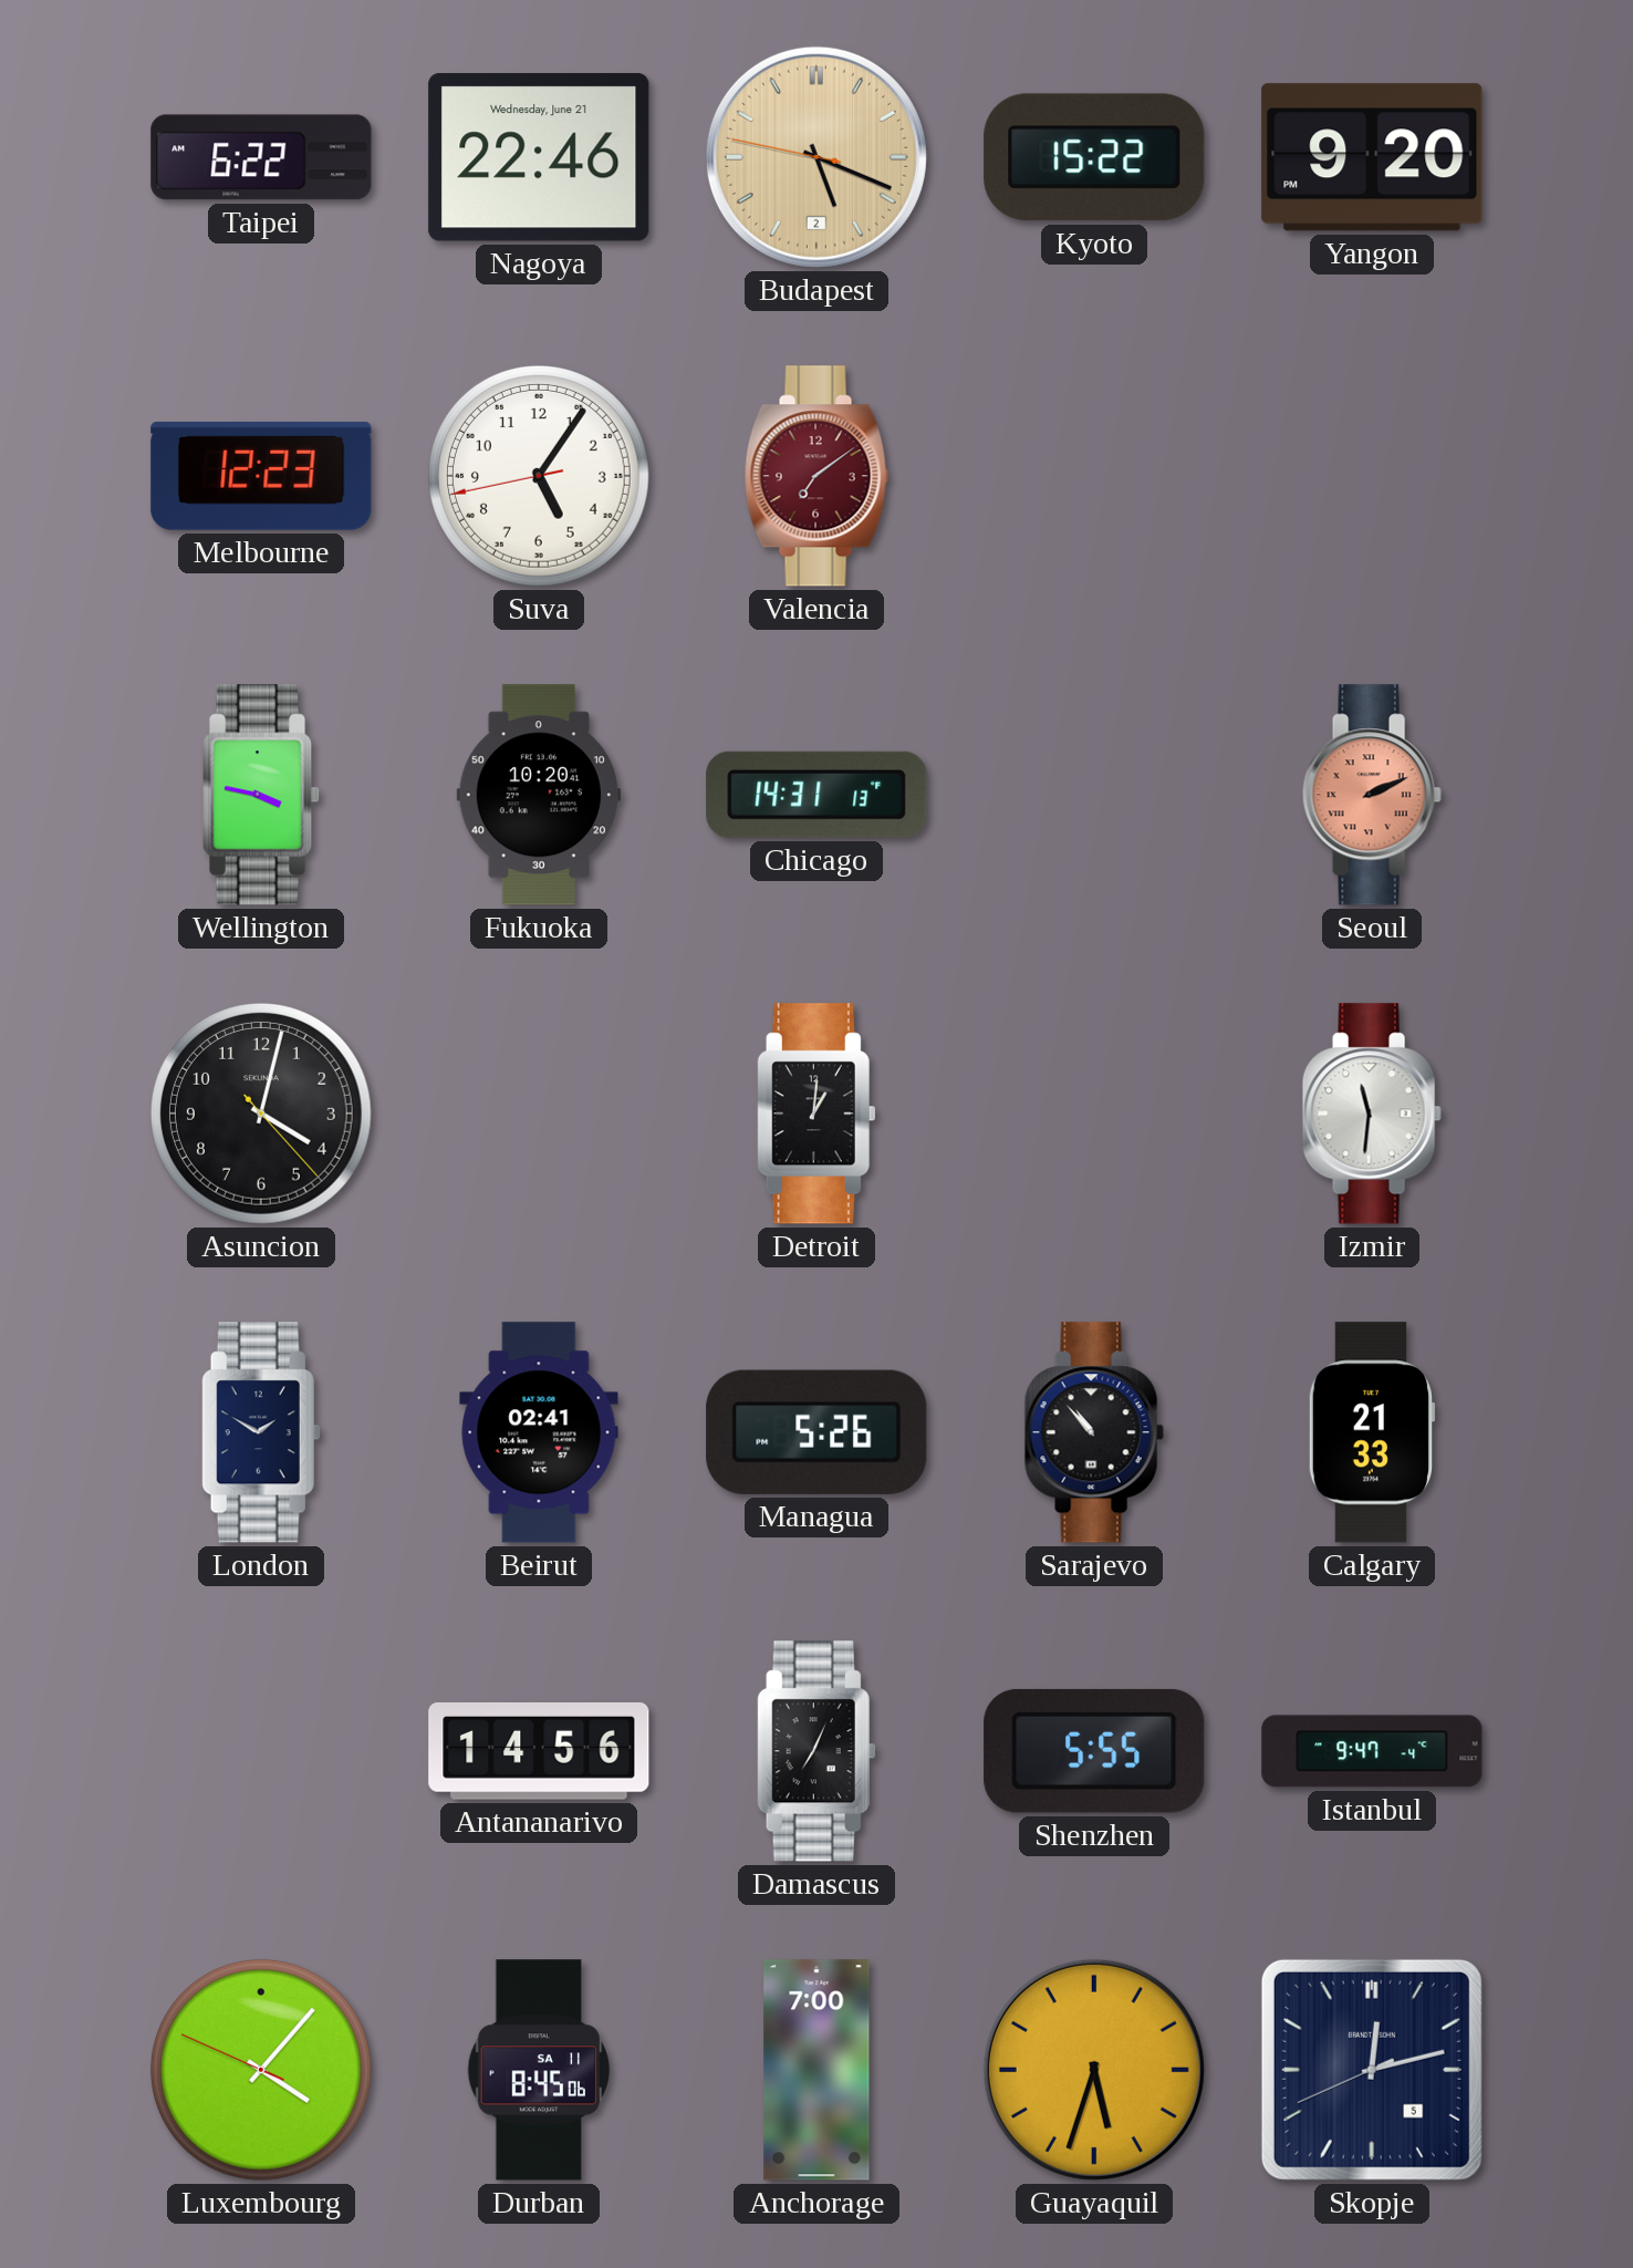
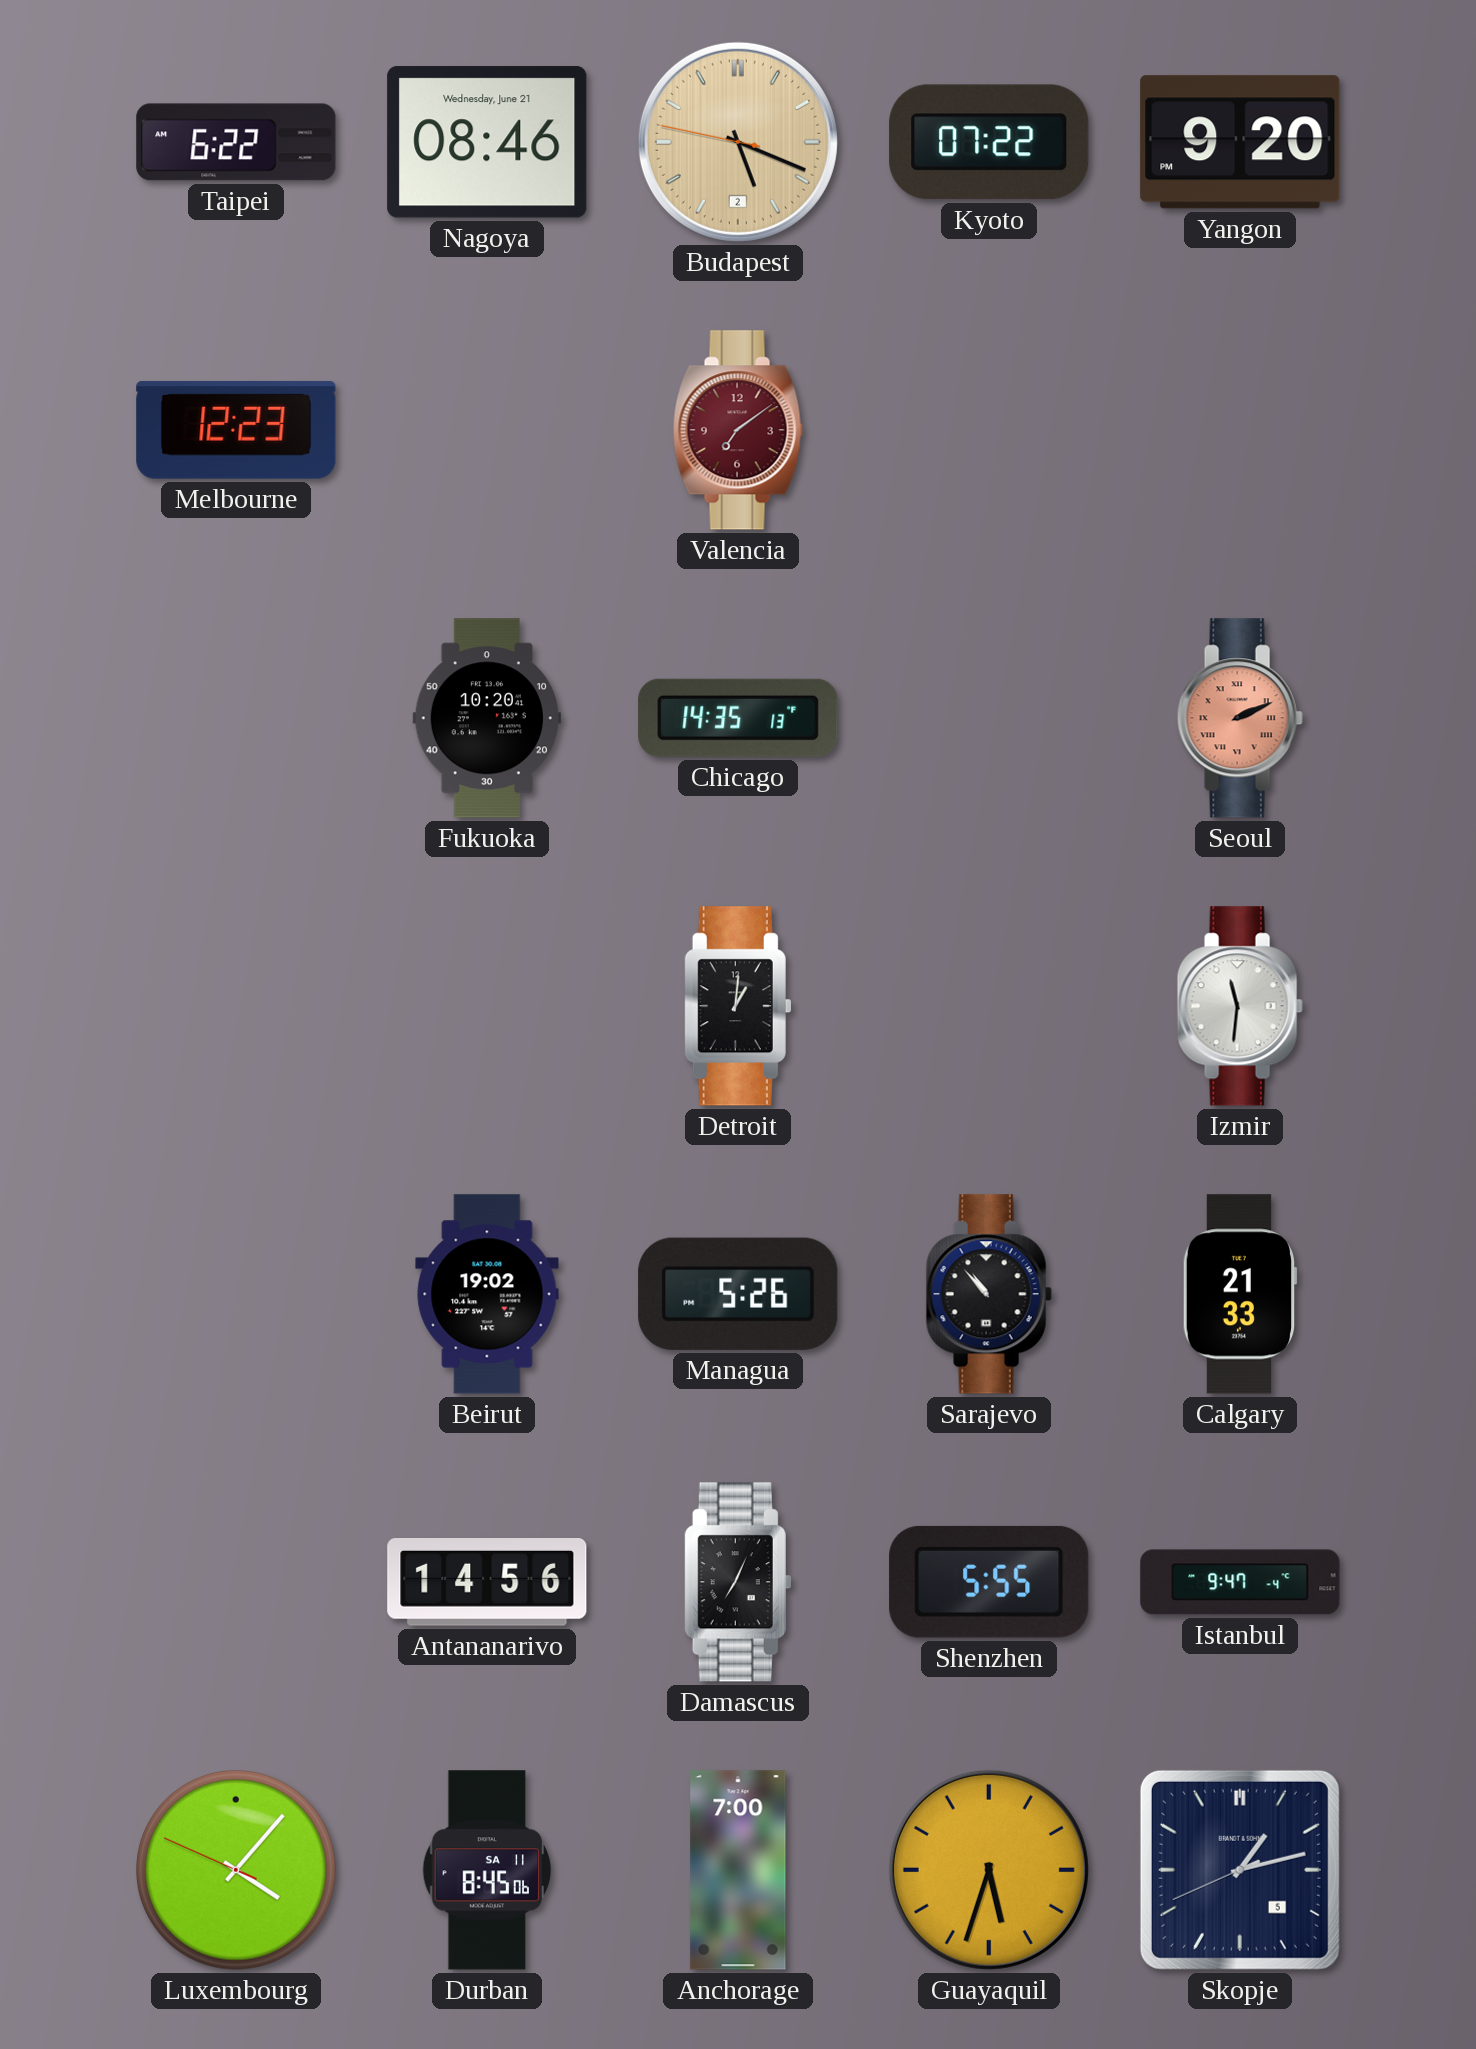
Nagoya: 22:46 -> 08:46
Kyoto: 15:22 -> 07:22
Suva: 5:05 -> none
Wellington: 3:47 -> none
Chicago: 14:31 -> 14:35
Asuncion: 4:02 -> none
London: 1:50 -> none
Beirut: 02:41 -> 19:02
Skopje: 12:12 -> 1:12
